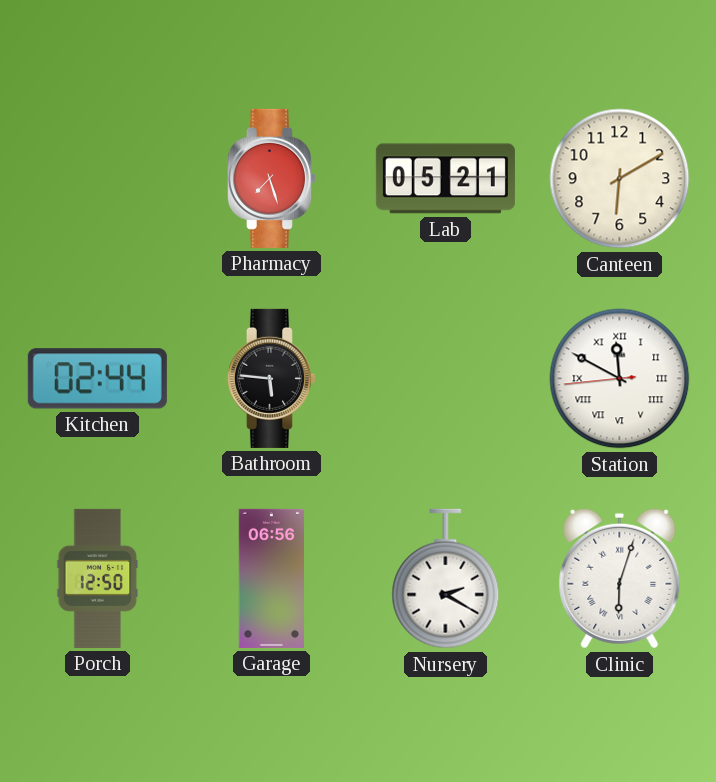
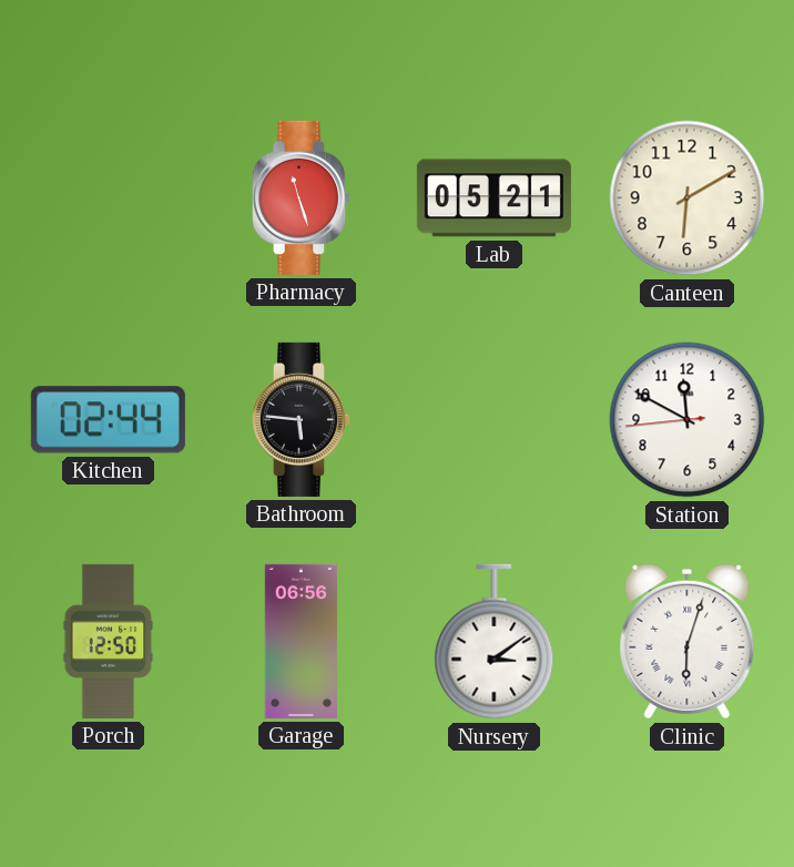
Pharmacy: 7:27 -> 11:27
Station numerals: Roman -> Arabic
Nursery: 2:20 -> 3:09
